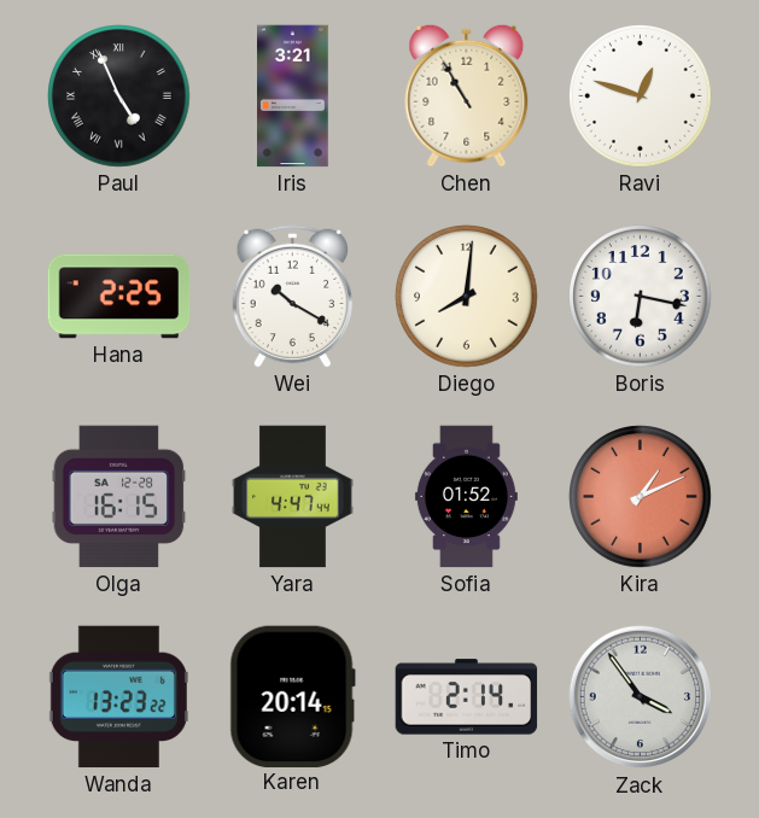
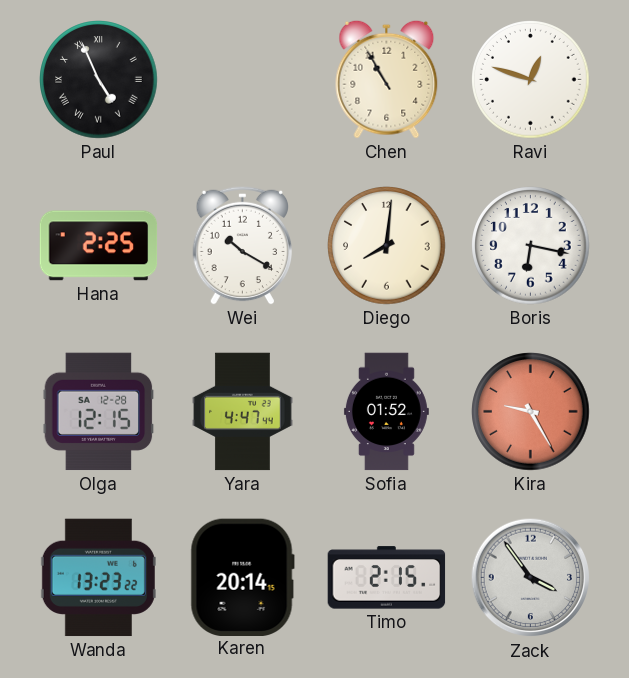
Iris: 3:21 -> none
Olga: 16:15 -> 12:15
Kira: 1:11 -> 9:25
Timo: 2:14 -> 2:15
